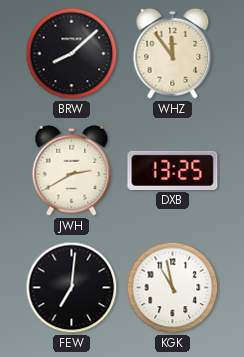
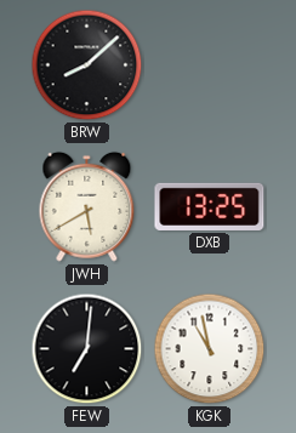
WHZ: 11:54 -> none
JWH: 2:40 -> 5:40
